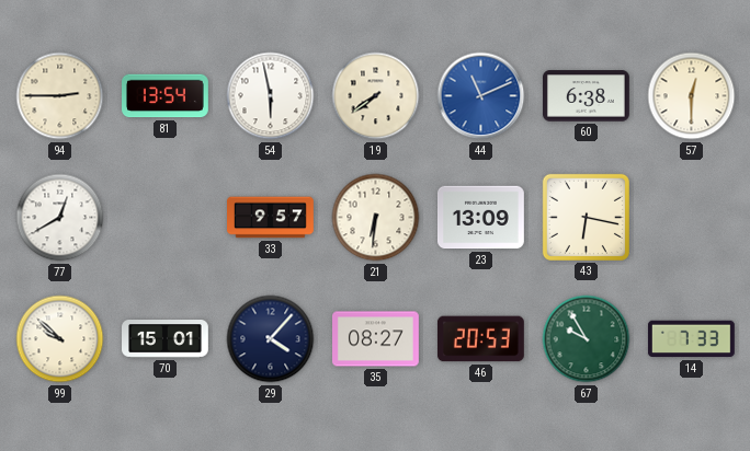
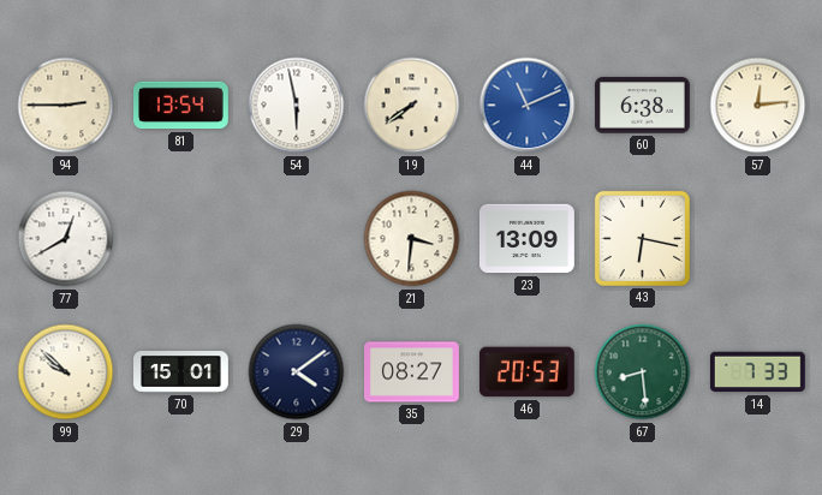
57: 12:30 -> 12:14
33: 9:57 -> none
21: 6:31 -> 3:31
29: 4:07 -> 4:09
67: 9:55 -> 8:29
